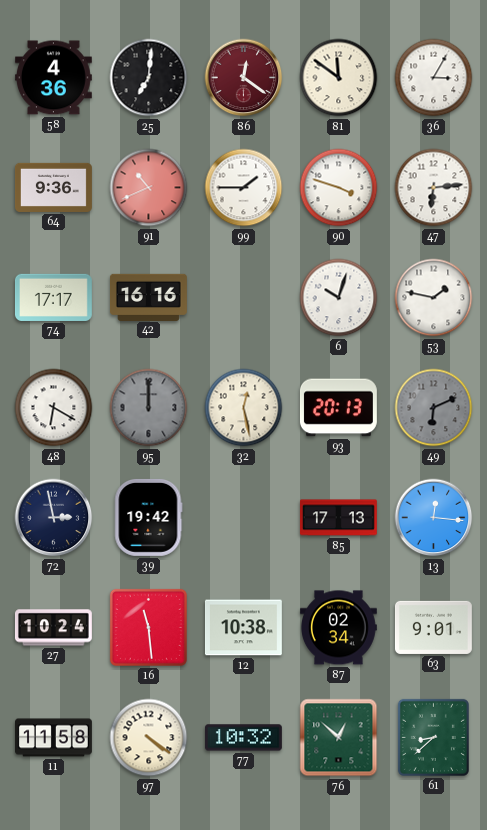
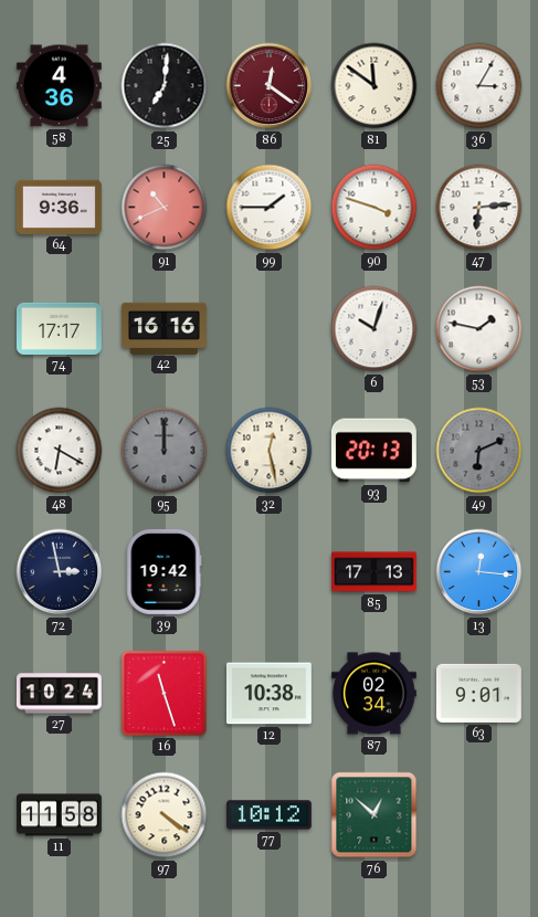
16: 11:29 -> 11:27
77: 10:32 -> 10:12
61: 8:38 -> none
